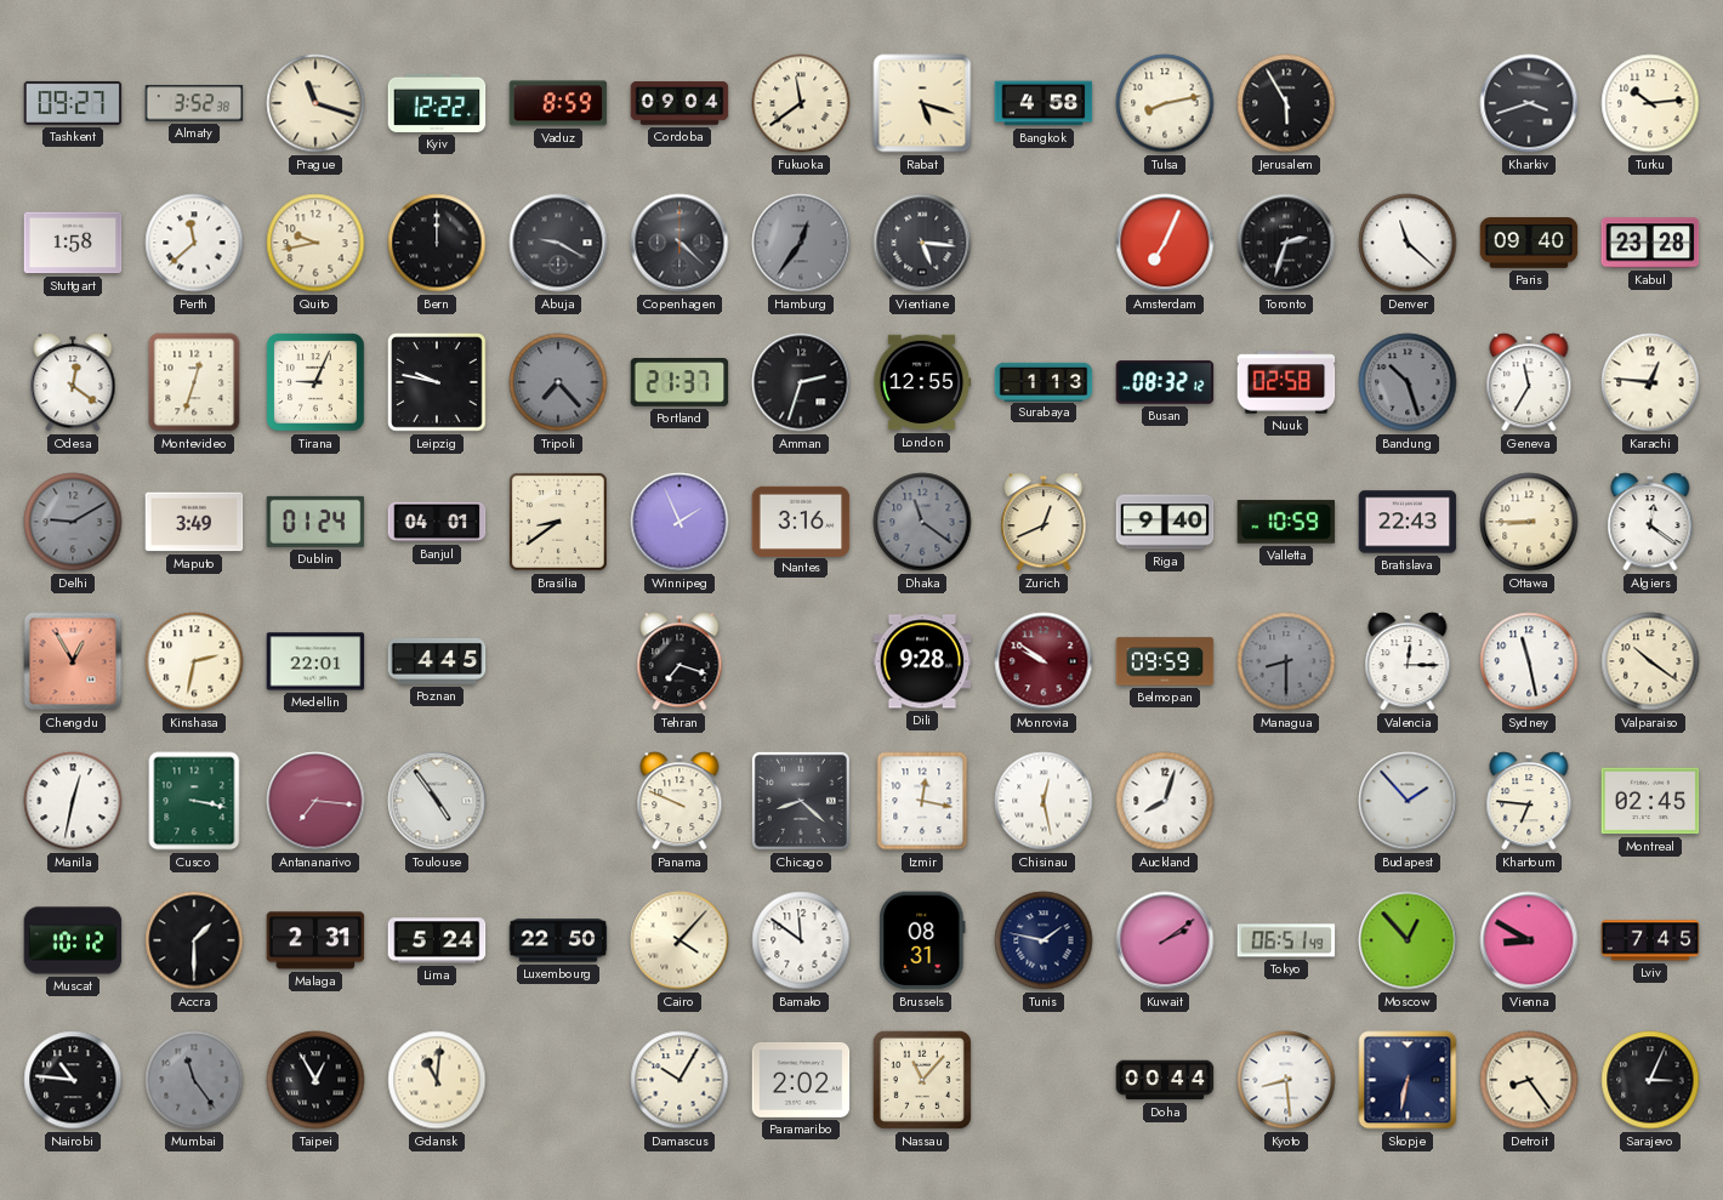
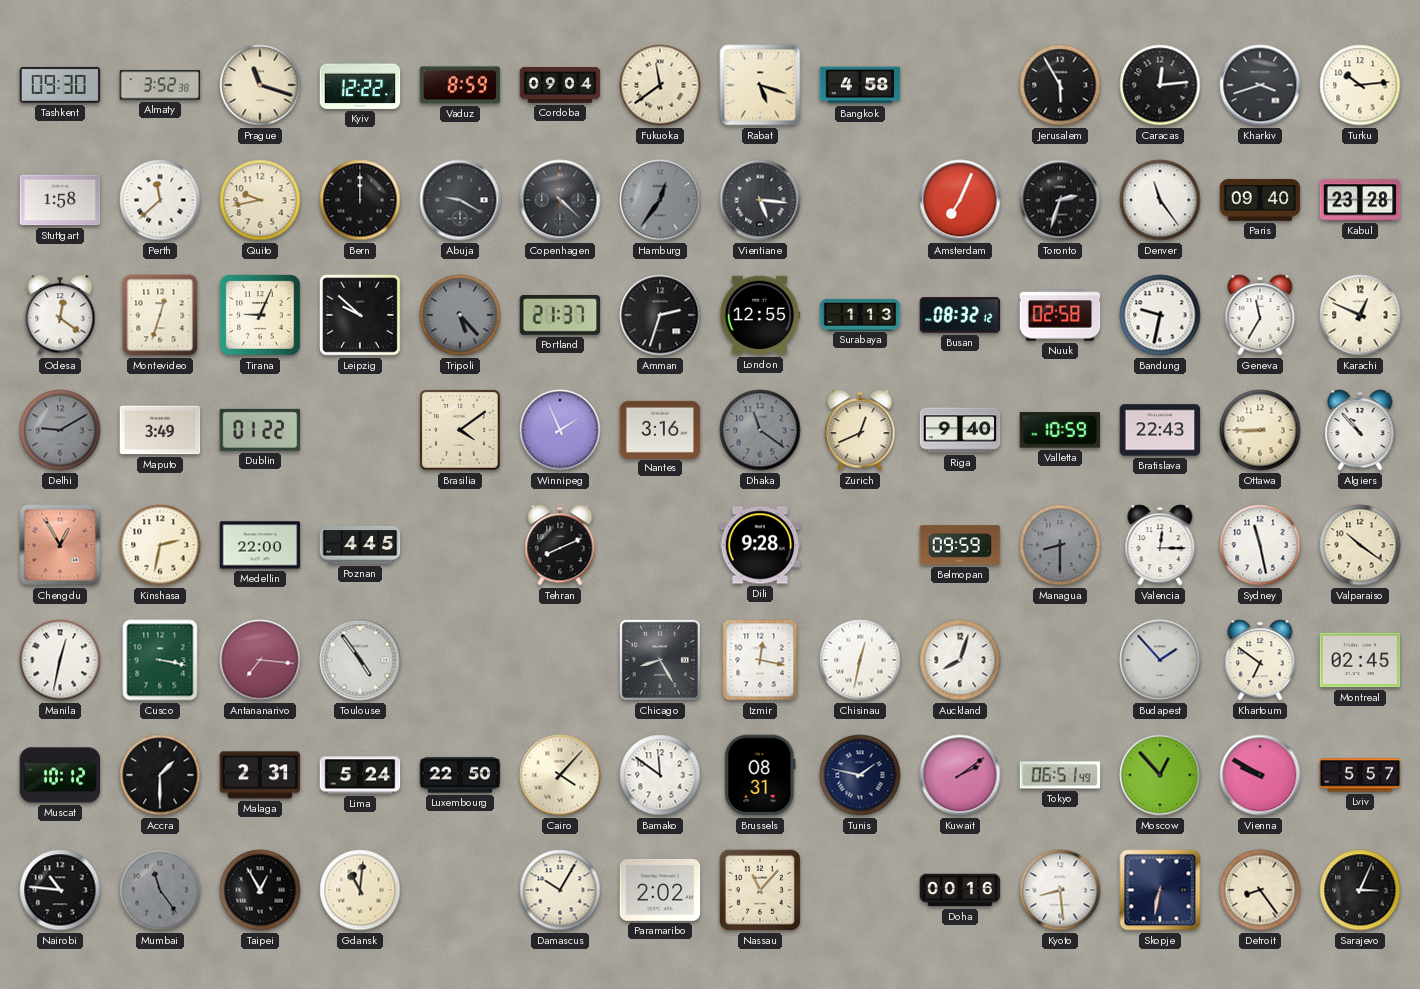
Tashkent: 09:27 -> 09:30
Tulsa: 8:13 -> none
Caracas: none -> 12:14
Denver: 11:22 -> 11:24
Leipzig: 9:47 -> 9:52
Tripoli: 7:23 -> 5:23
Bandung: 10:27 -> 9:32
Bandung dial: grey -> white
Karachi: 12:46 -> 12:49
Dublin: 01:24 -> 01:22
Banjul: 04:01 -> none
Brasilia: 8:39 -> 4:09
Algiers: 12:21 -> 10:53
Medellin: 22:01 -> 22:00
Tehran: 7:18 -> 8:11
Monrovia: 9:51 -> none
Panama: 9:49 -> none
Chicago: 8:22 -> 8:25
Chisinau: 12:28 -> 12:32
Khartoum: 6:46 -> 6:51
Vienna: 8:50 -> 9:50
Lviv: 7:45 -> 5:57
Doha: 00:44 -> 00:16
